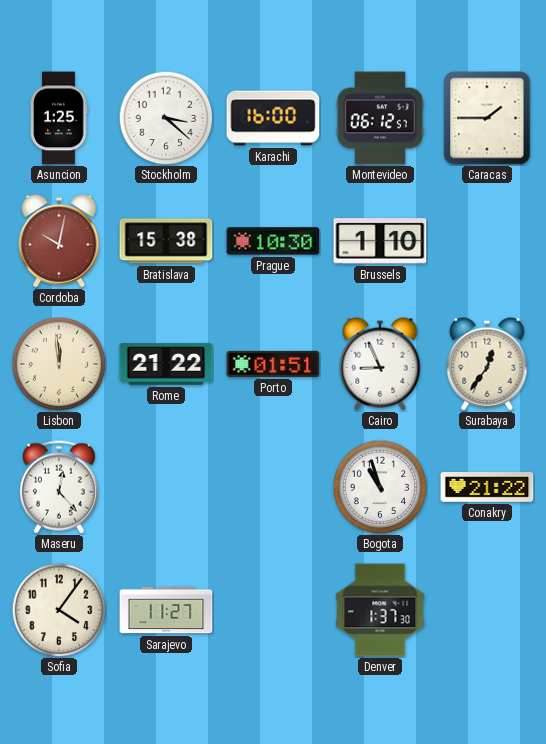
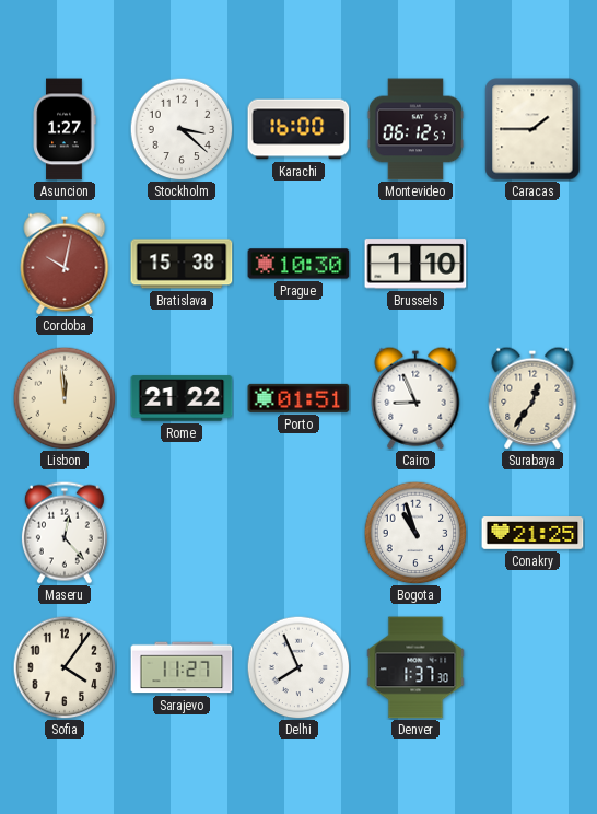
Asuncion: 1:25 -> 1:27
Conakry: 21:22 -> 21:25
Delhi: none -> 7:56
